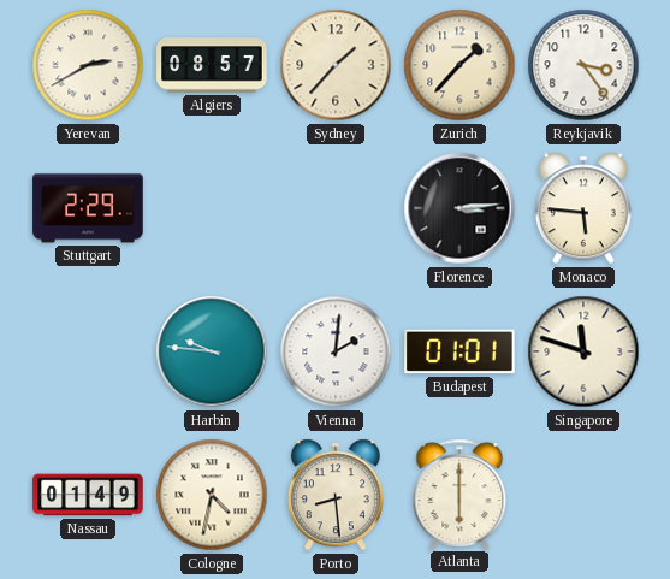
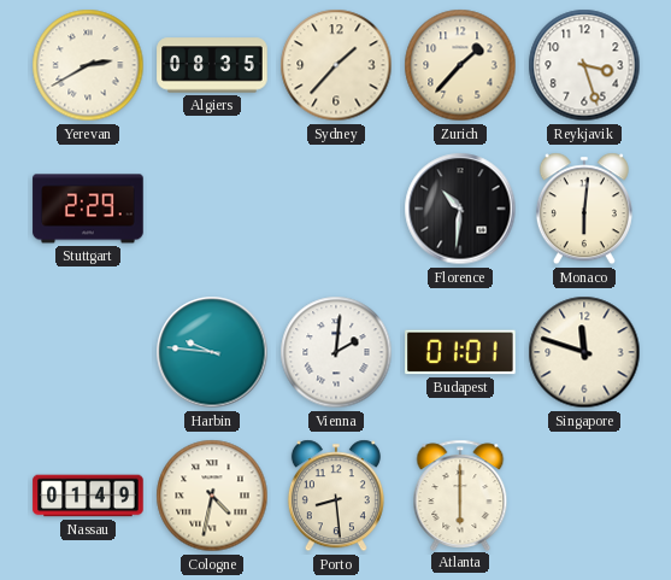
Algiers: 08:57 -> 08:35
Reykjavik: 3:24 -> 3:27
Florence: 3:14 -> 10:31
Monaco: 5:46 -> 6:01
